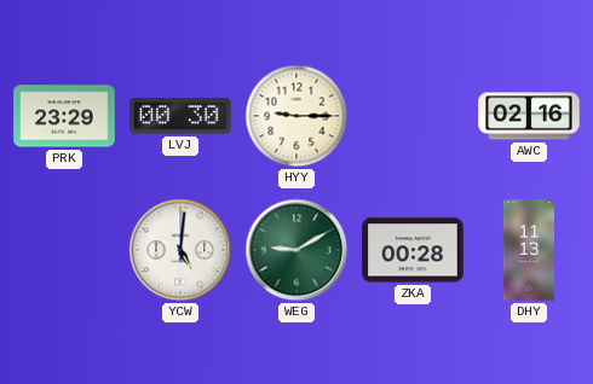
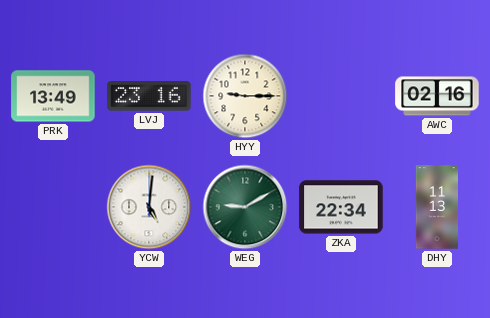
PRK: 23:29 -> 13:49
LVJ: 00:30 -> 23:16
ZKA: 00:28 -> 22:34
